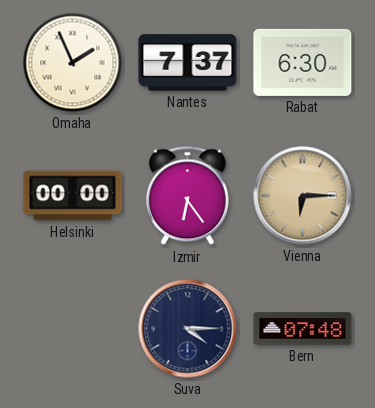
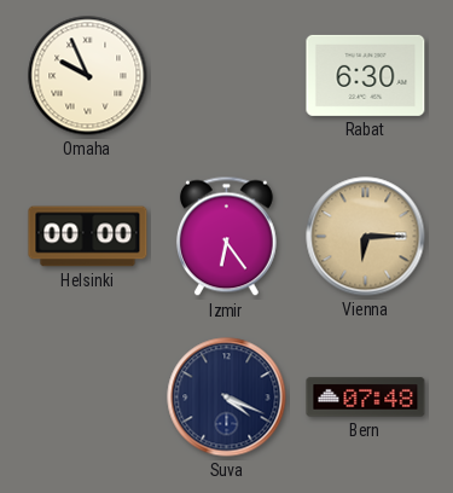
Omaha: 1:56 -> 9:56
Nantes: 7:37 -> none
Suva: 4:15 -> 4:19
